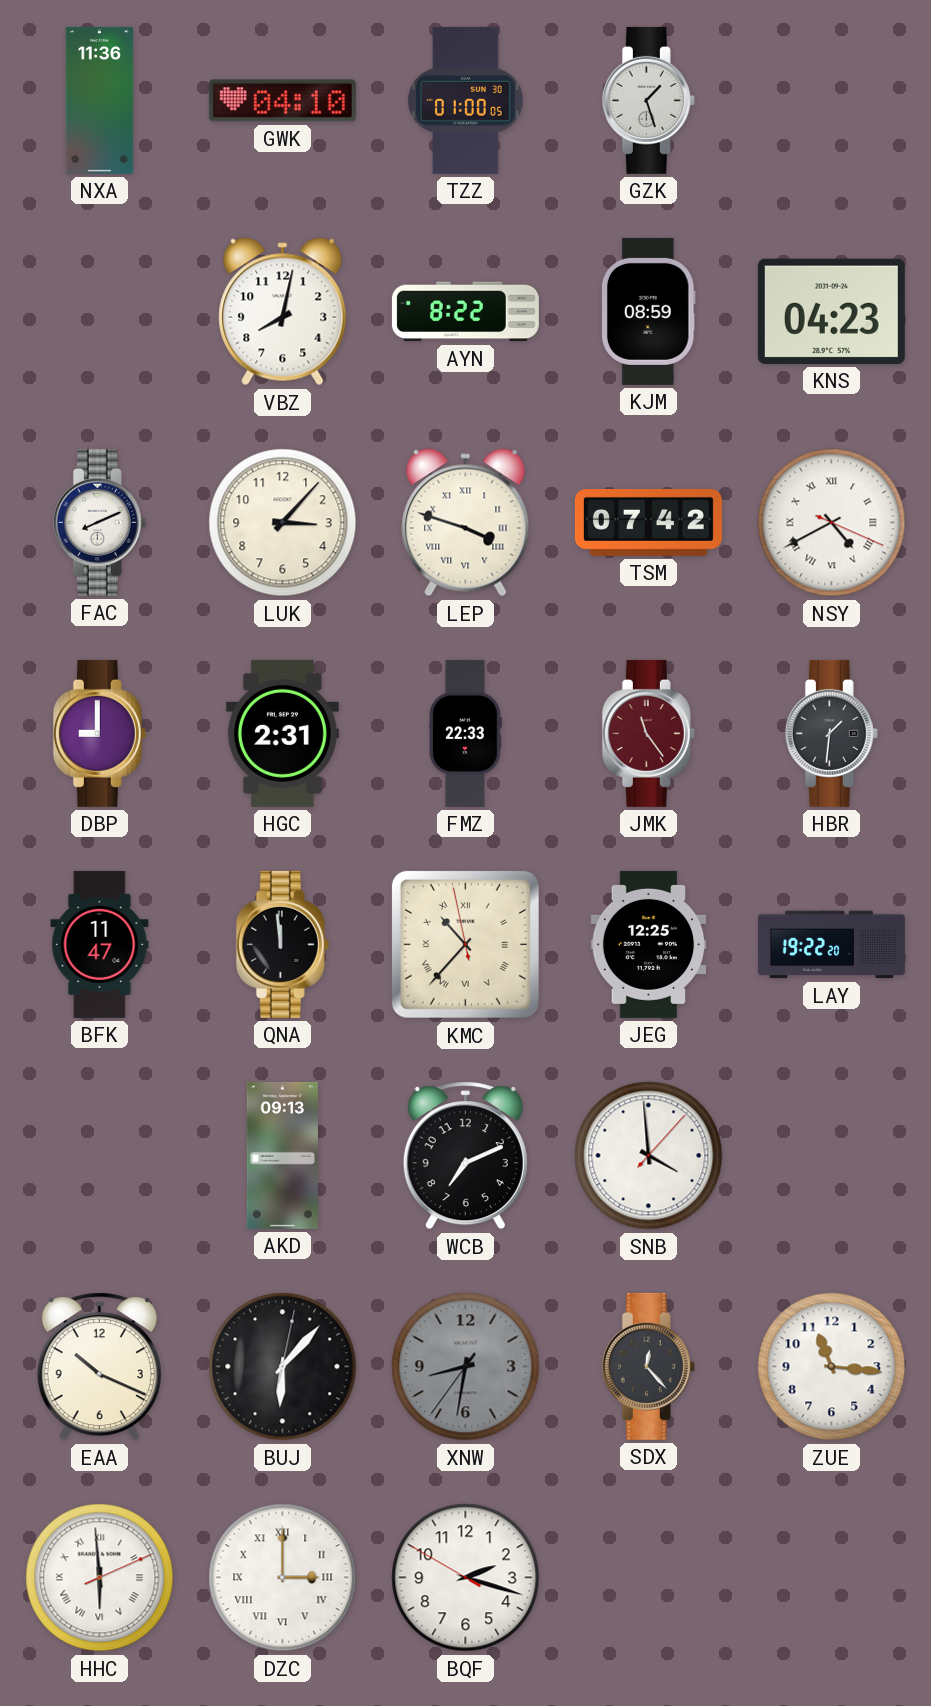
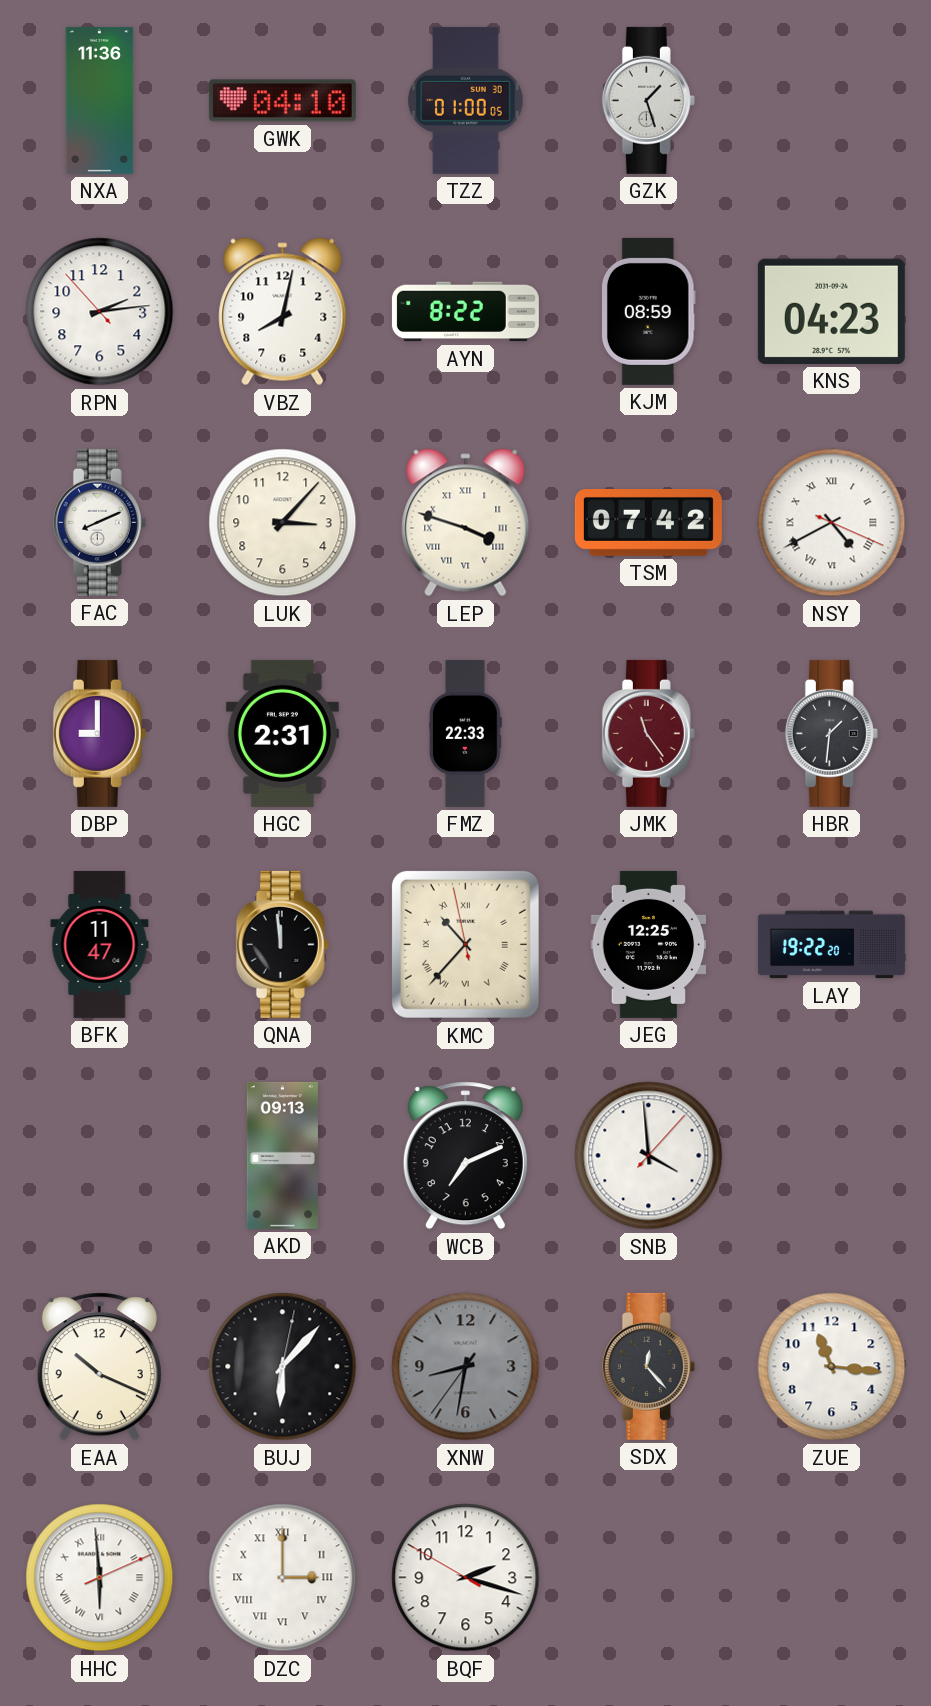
RPN: none -> 2:13
